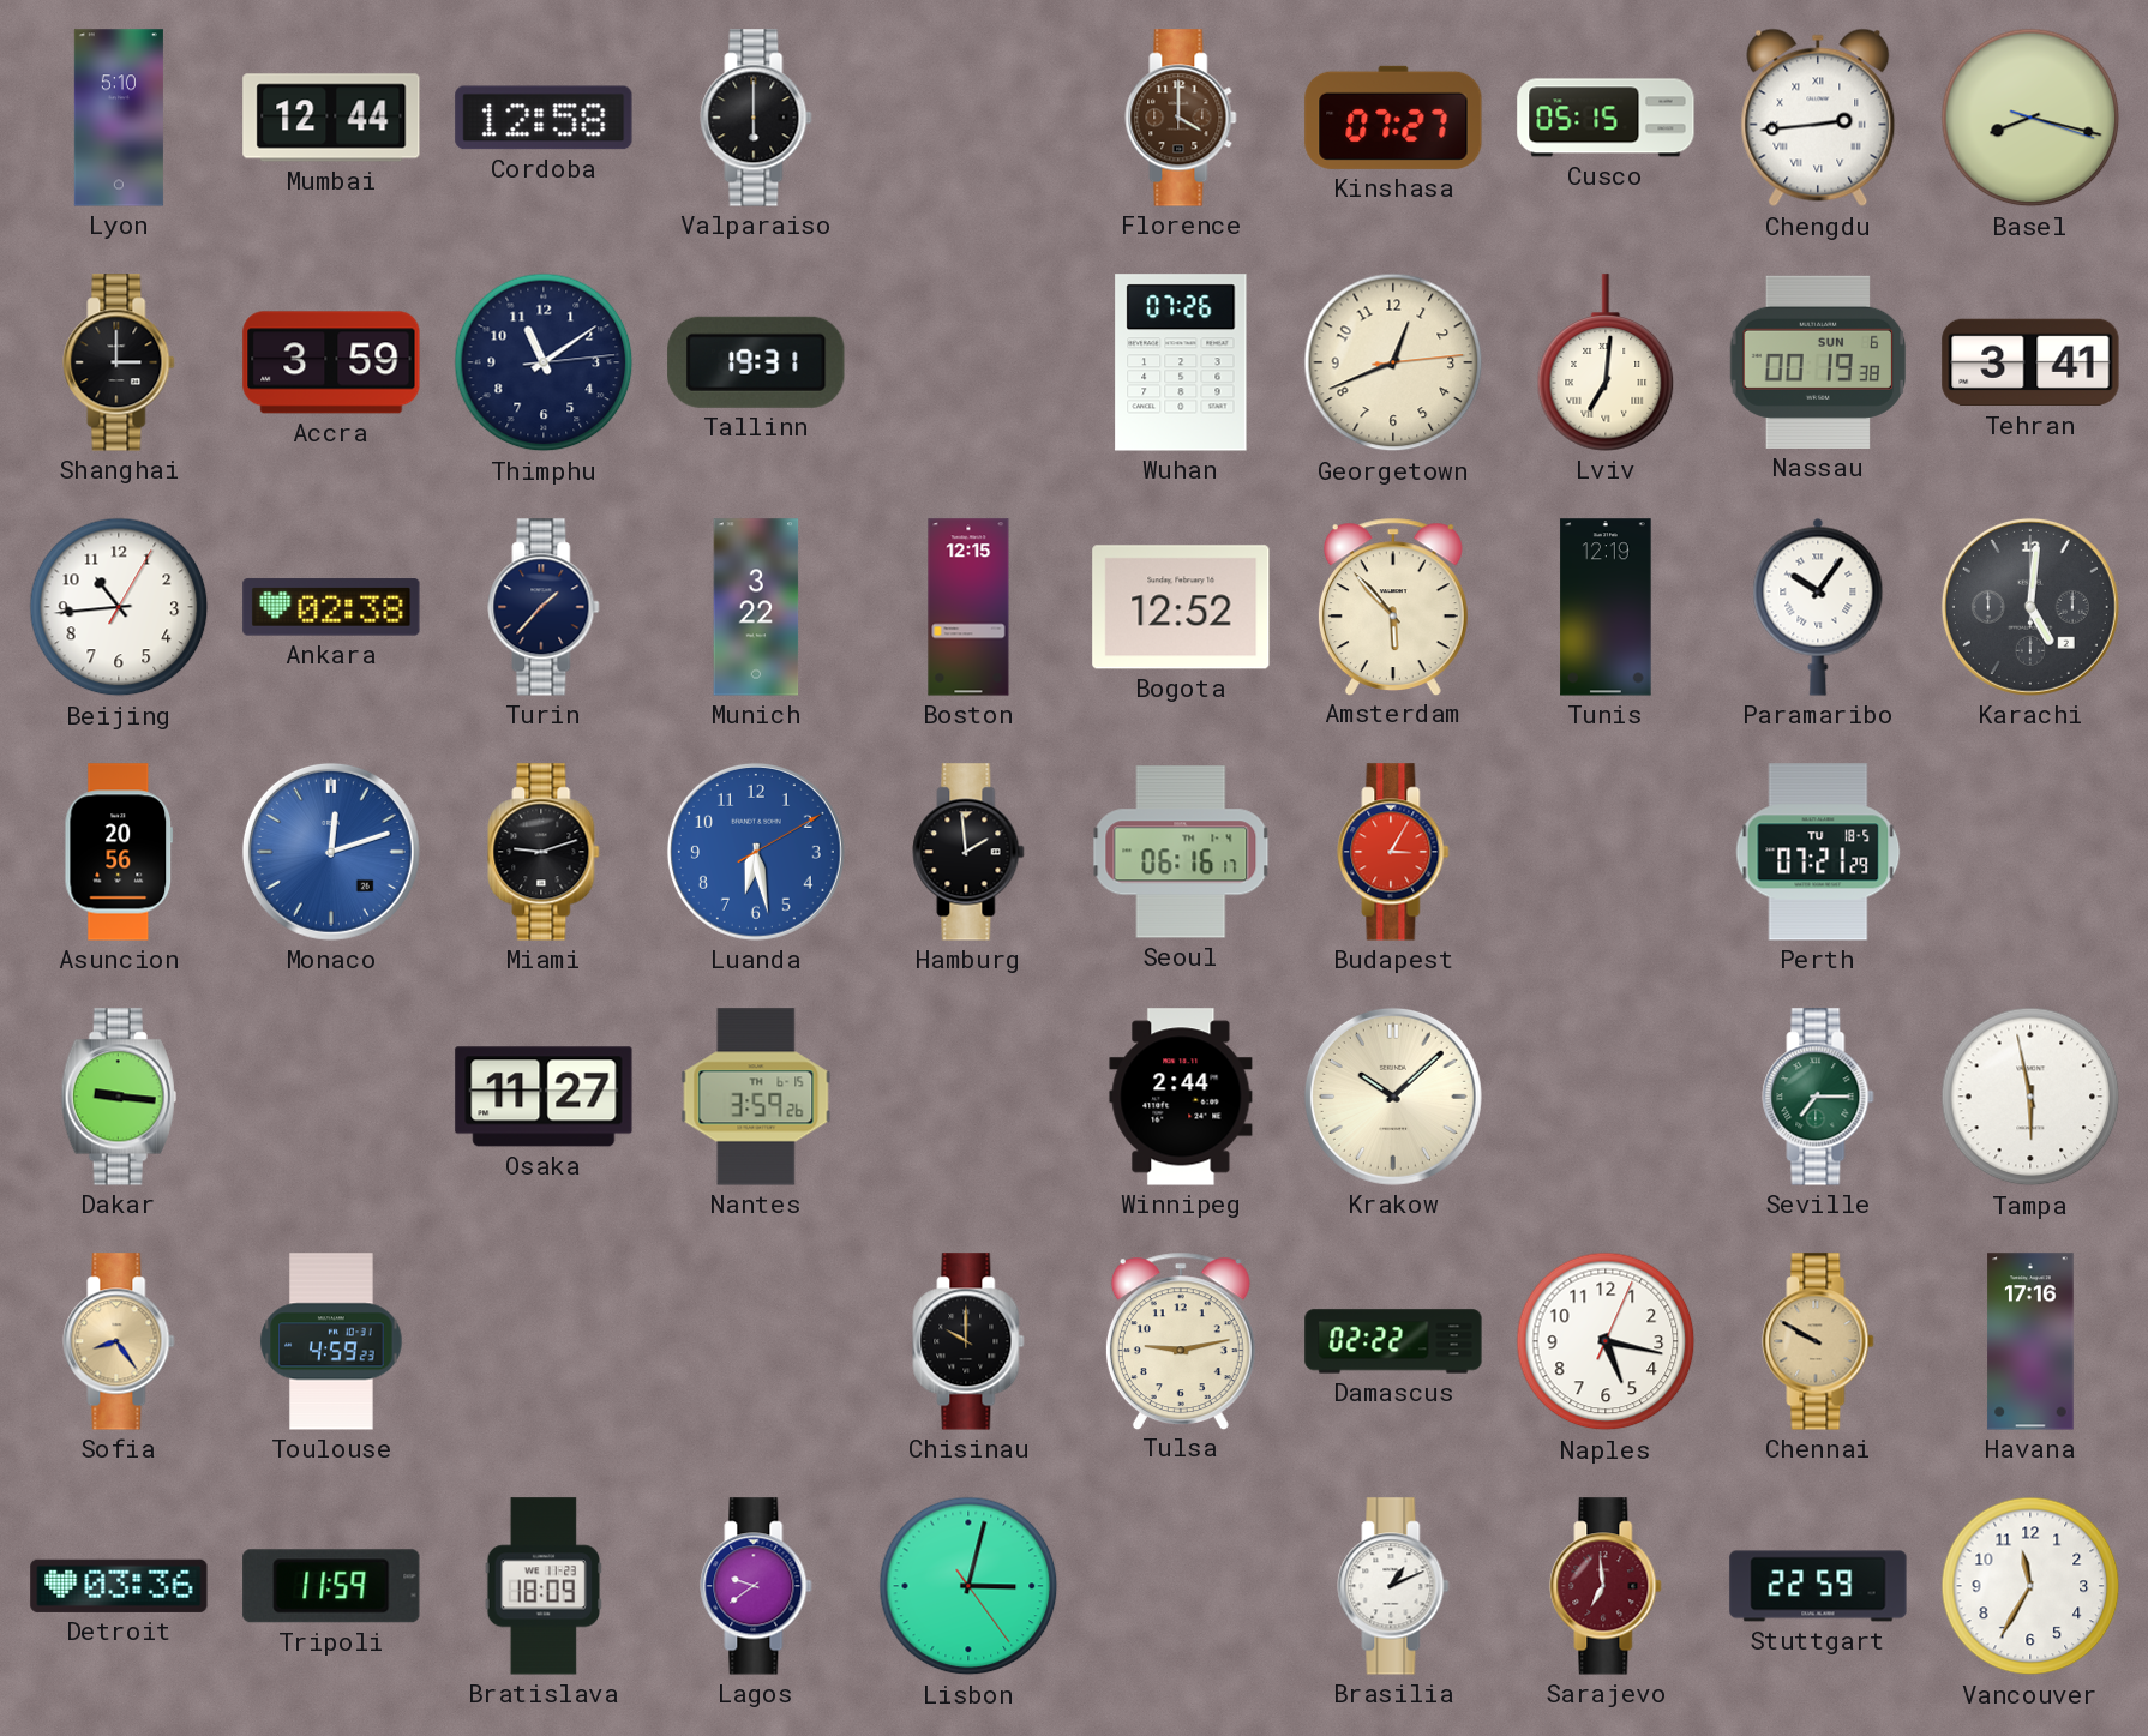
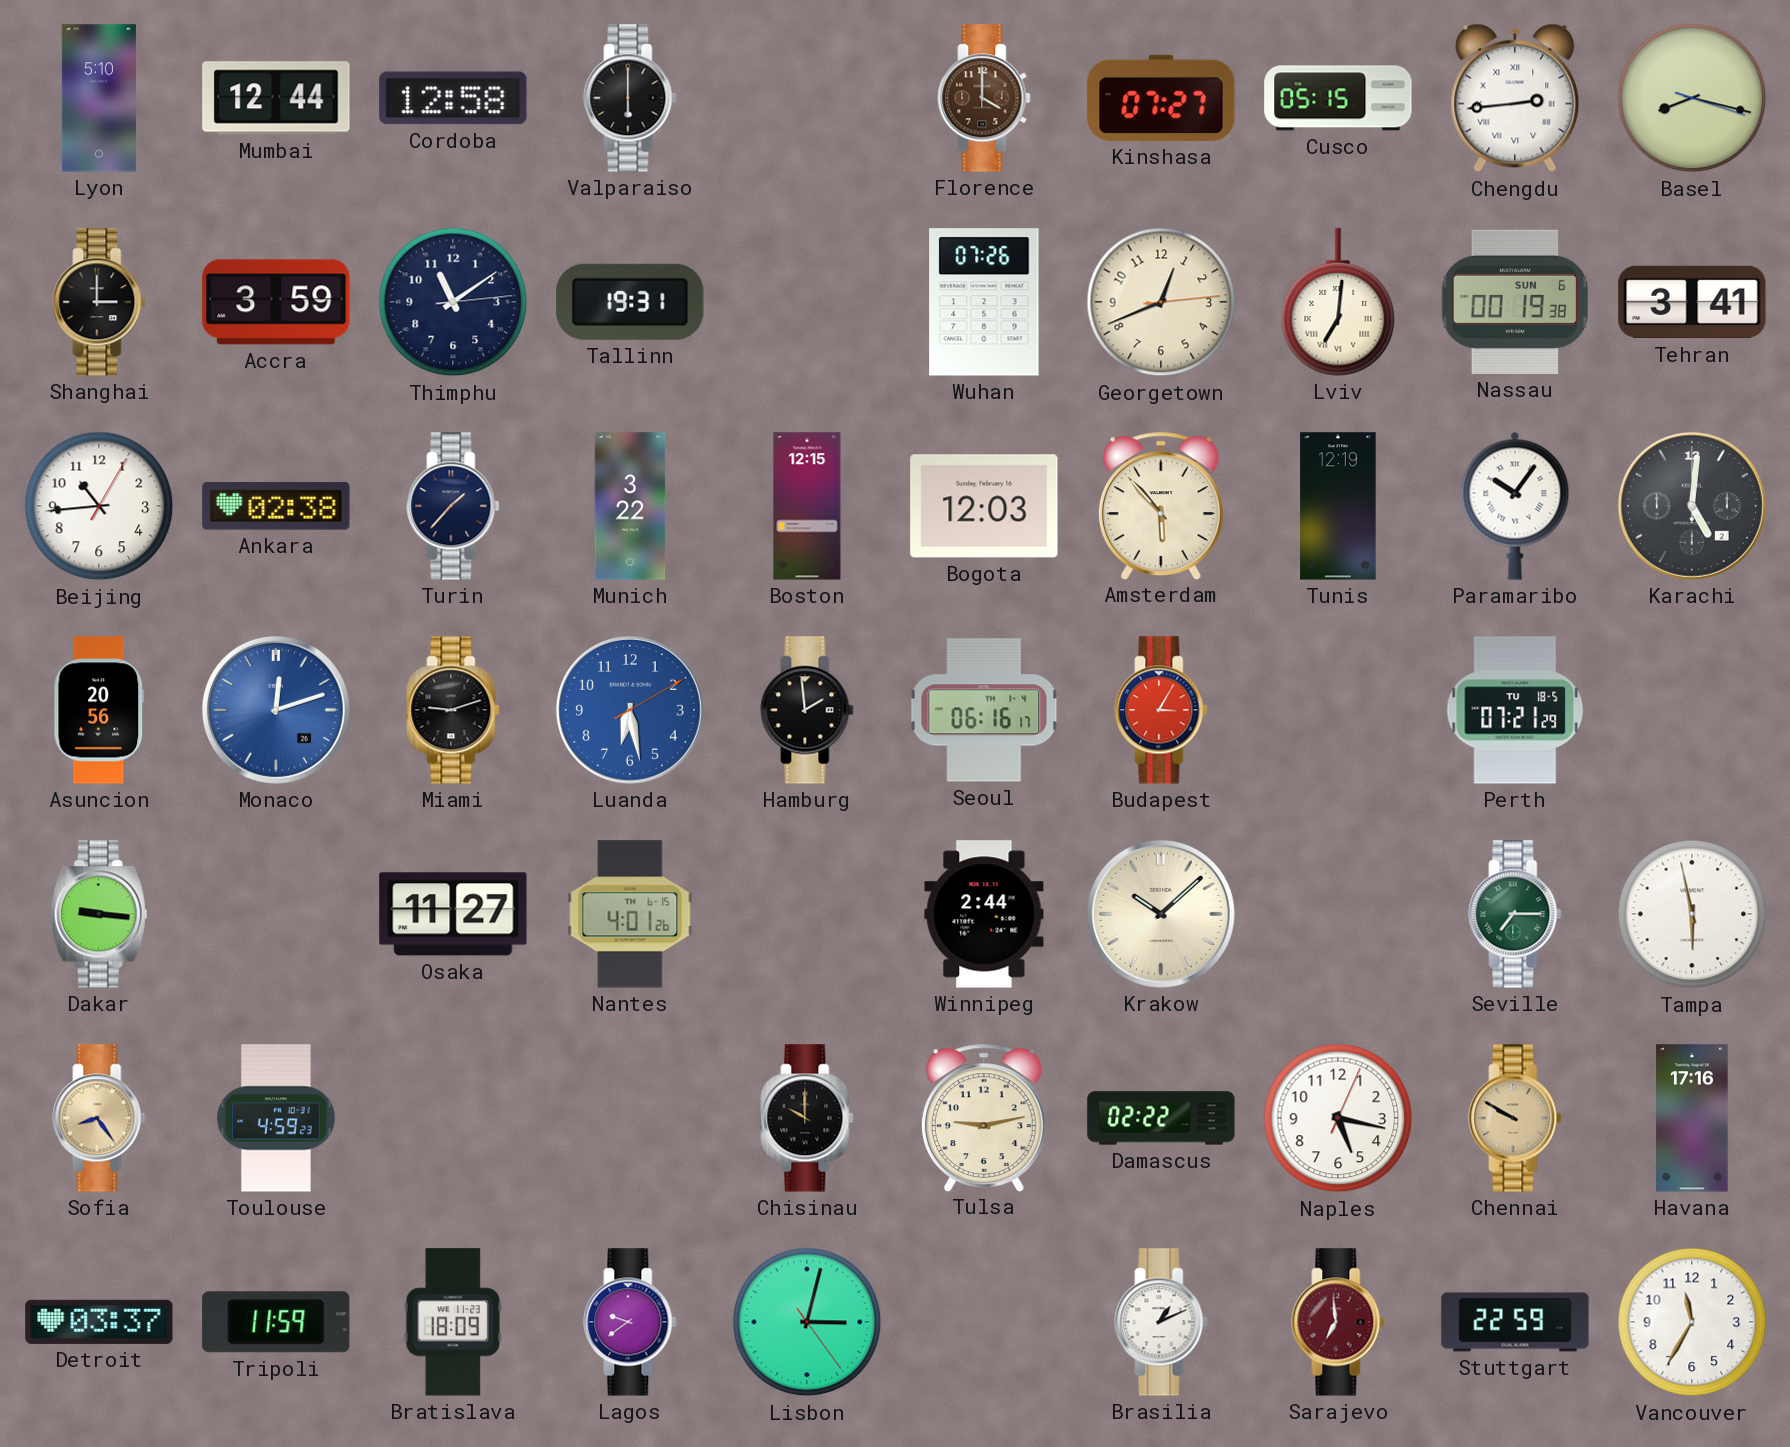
Bogota: 12:52 -> 12:03
Nantes: 3:59 -> 4:01
Detroit: 03:36 -> 03:37
